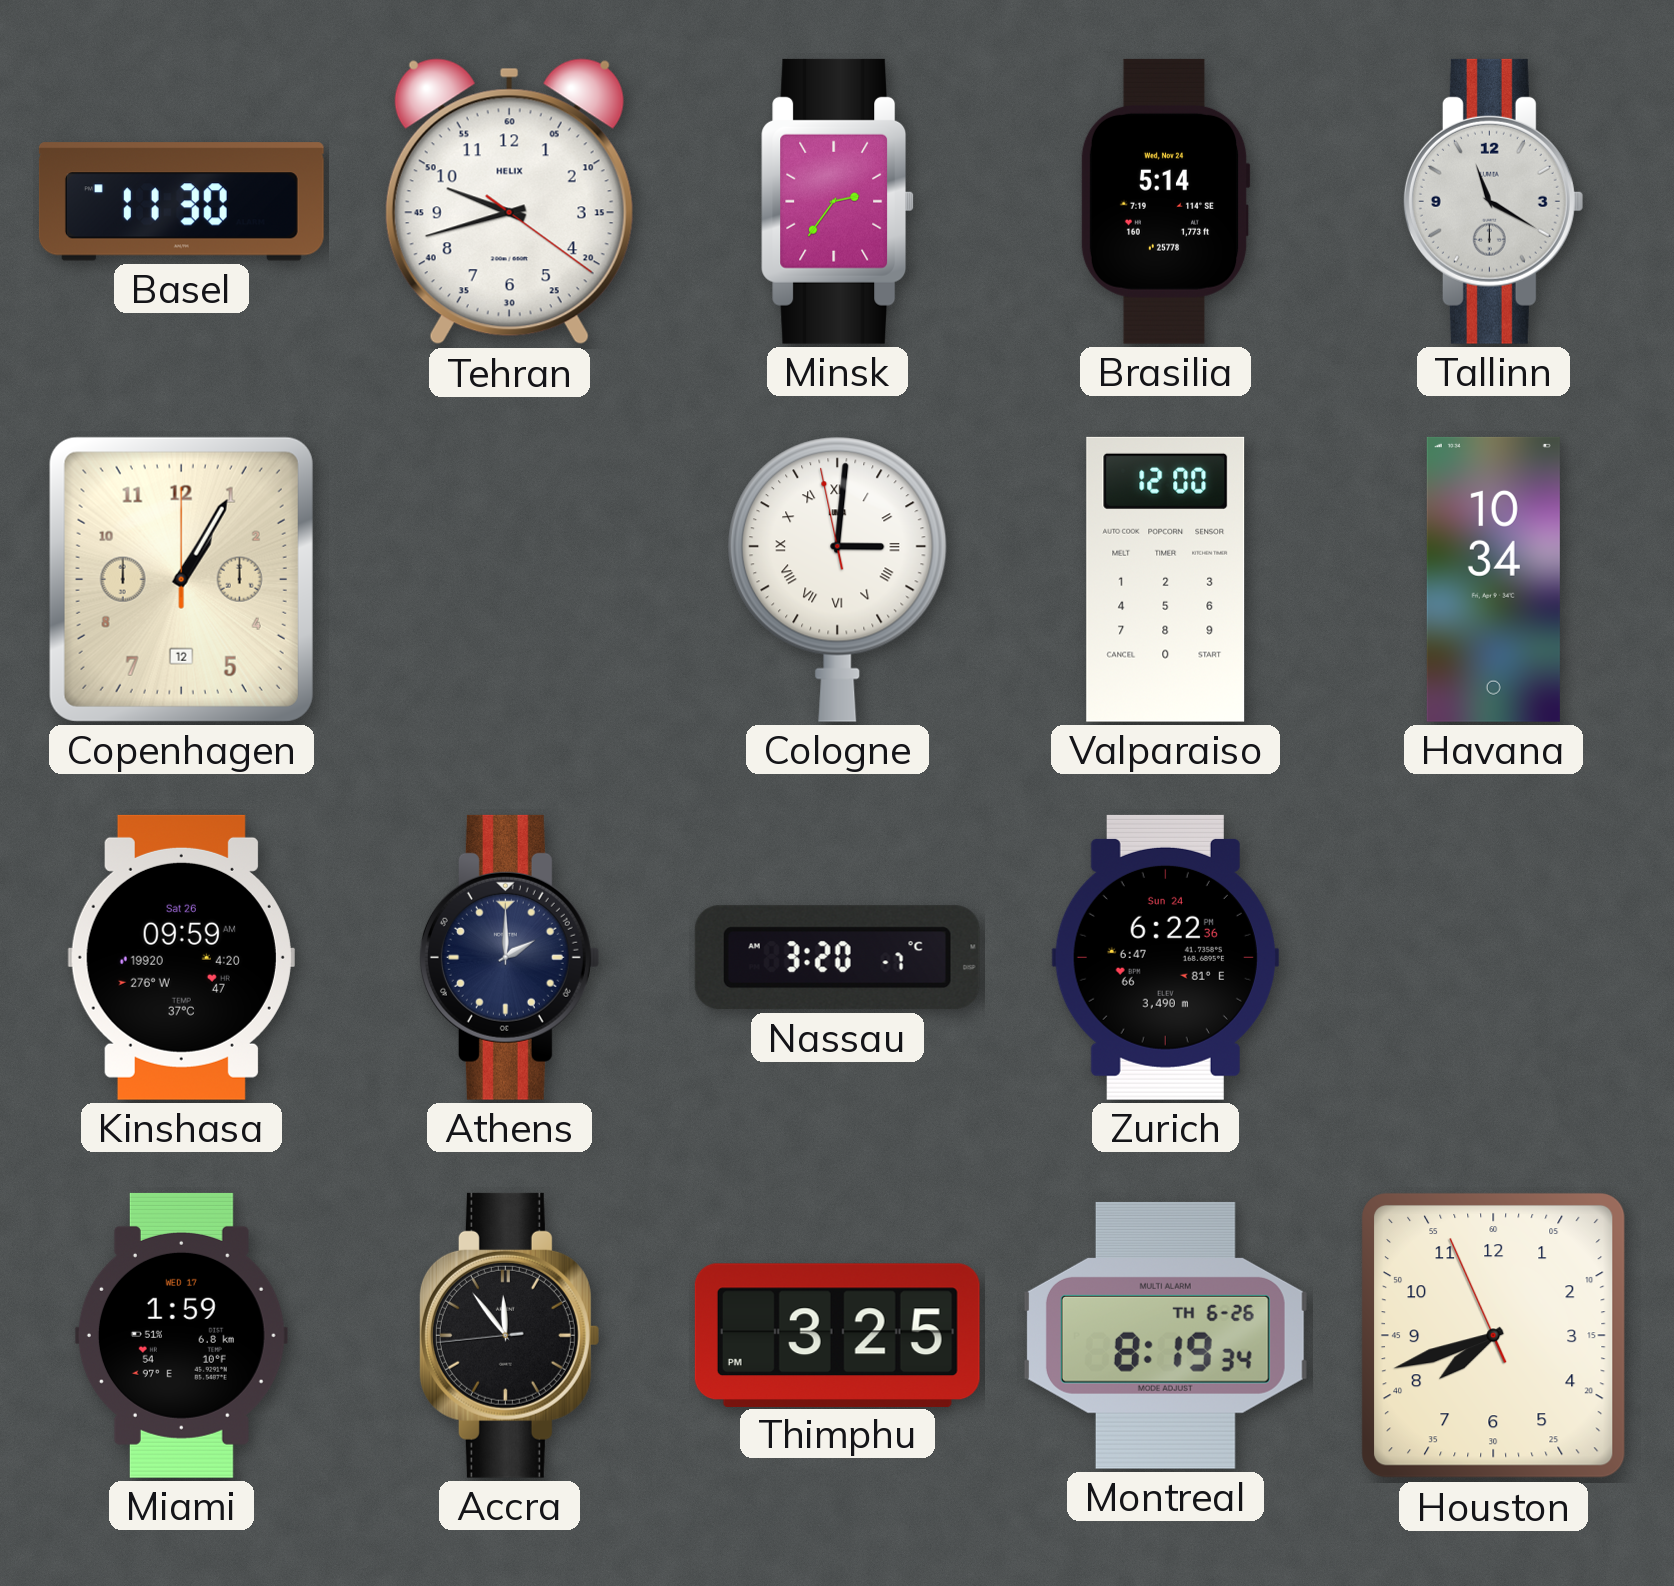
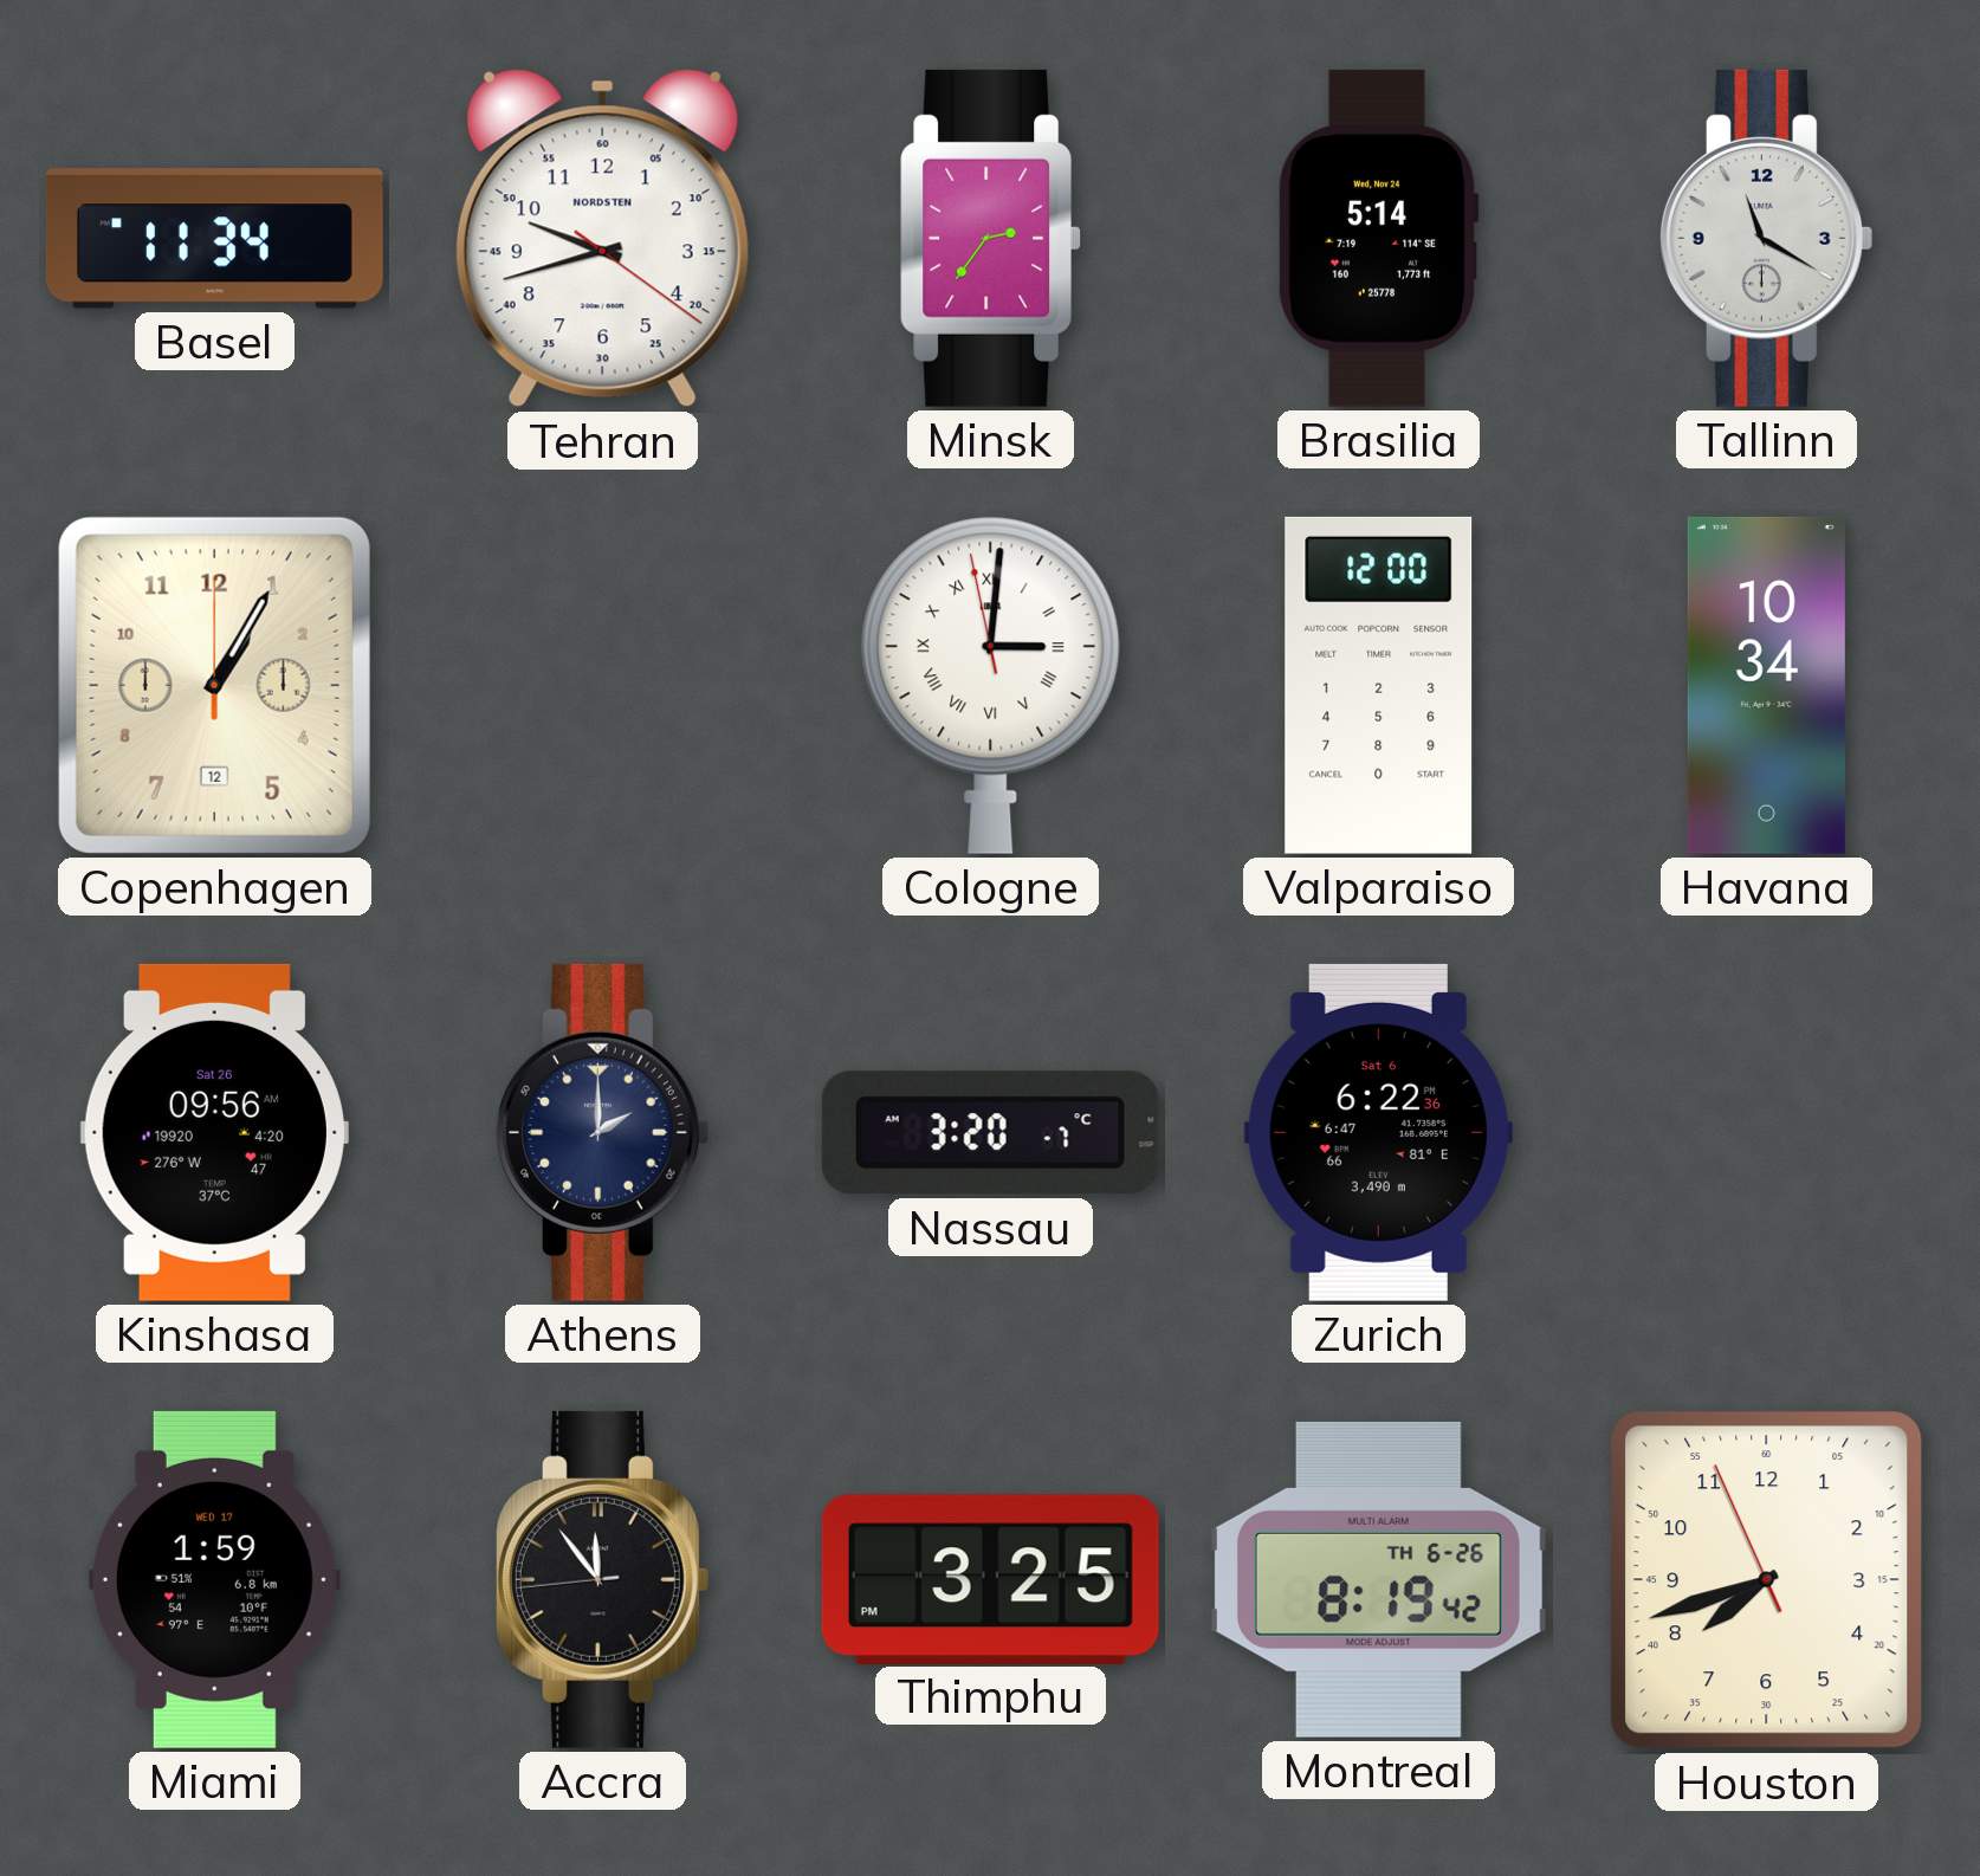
Basel: 11:30 -> 11:34
Tehran brand: HELIX -> NORDSTEN
Kinshasa: 09:59 -> 09:56
Zurich date: Sun 24 -> Sat 6
Montreal: 8:19:34 -> 8:19:42
